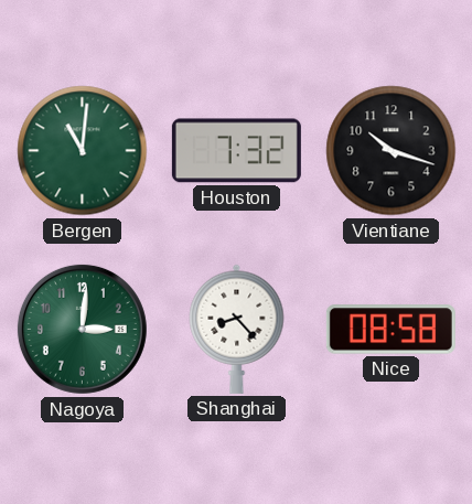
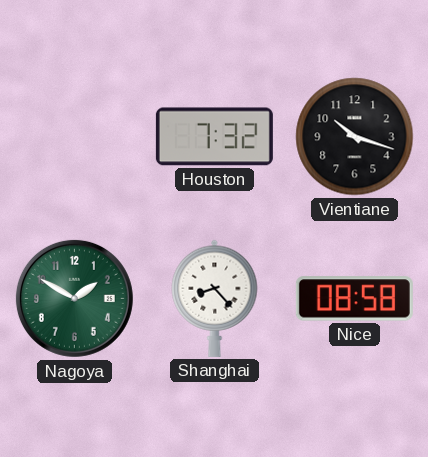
Bergen: 11:01 -> none
Nagoya: 3:01 -> 1:50
